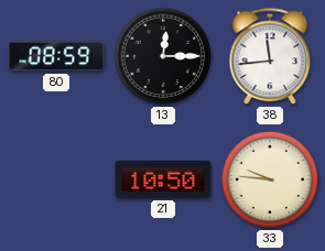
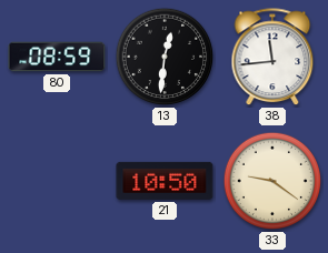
13: 12:15 -> 12:31
33: 9:46 -> 9:21
